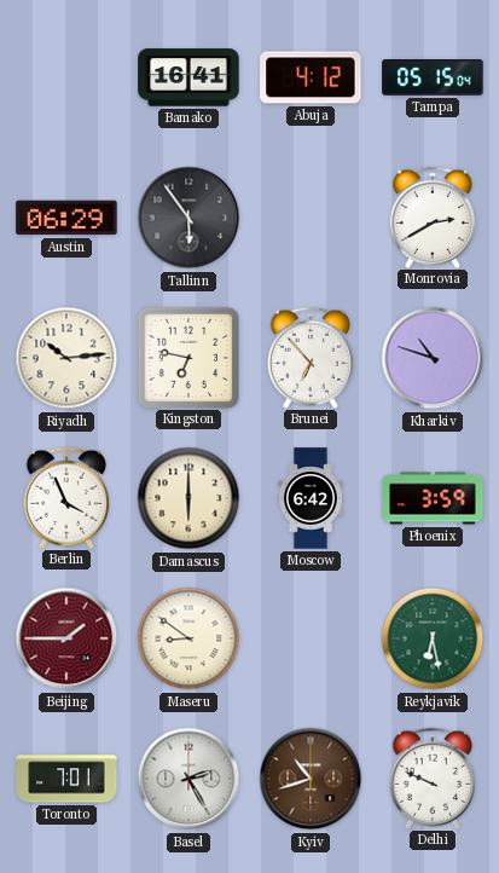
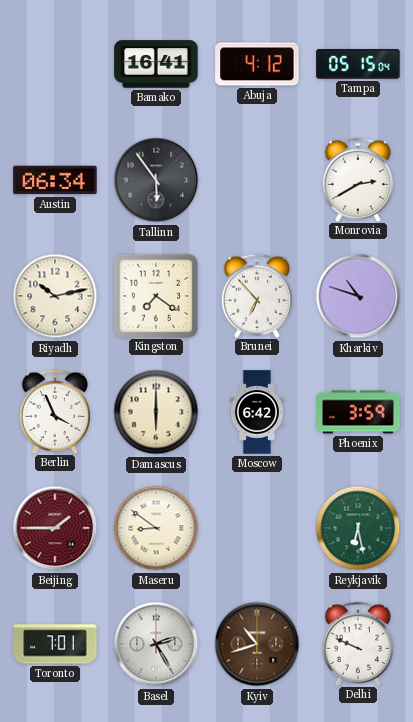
Austin: 06:29 -> 06:34
Riyadh: 10:14 -> 10:13
Kingston: 6:47 -> 7:21
